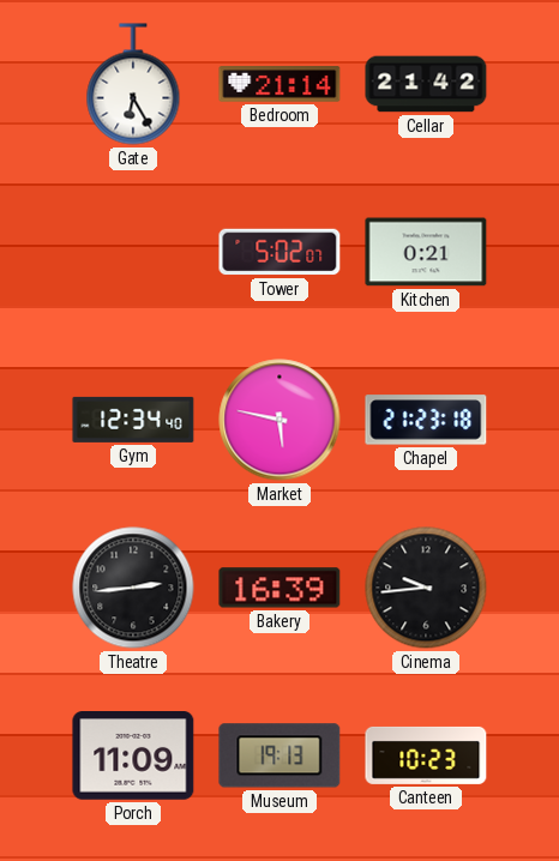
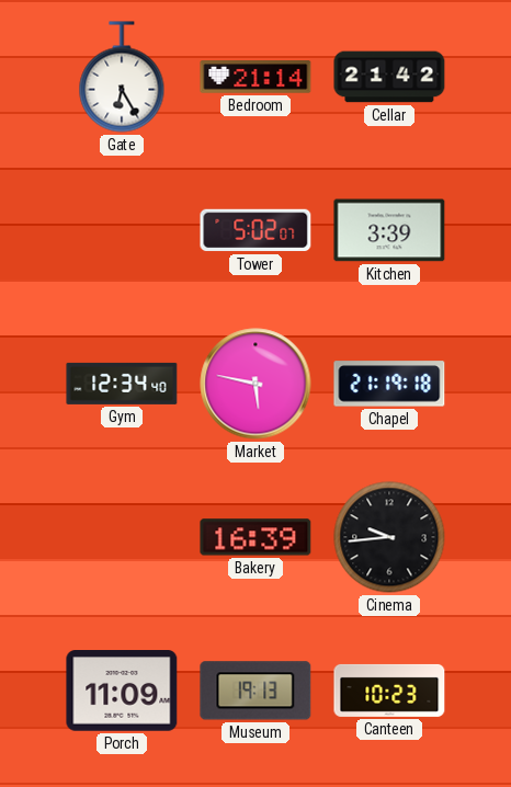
Kitchen: 0:21 -> 3:39
Chapel: 21:23 -> 21:19
Theatre: 2:44 -> none
